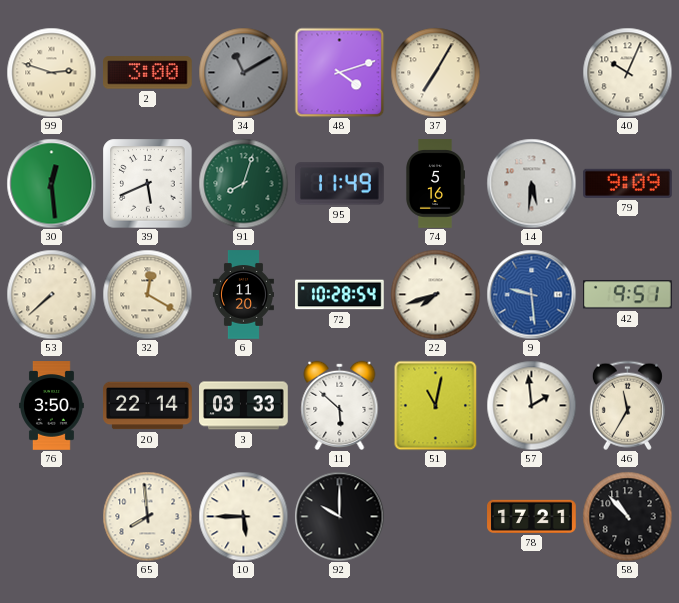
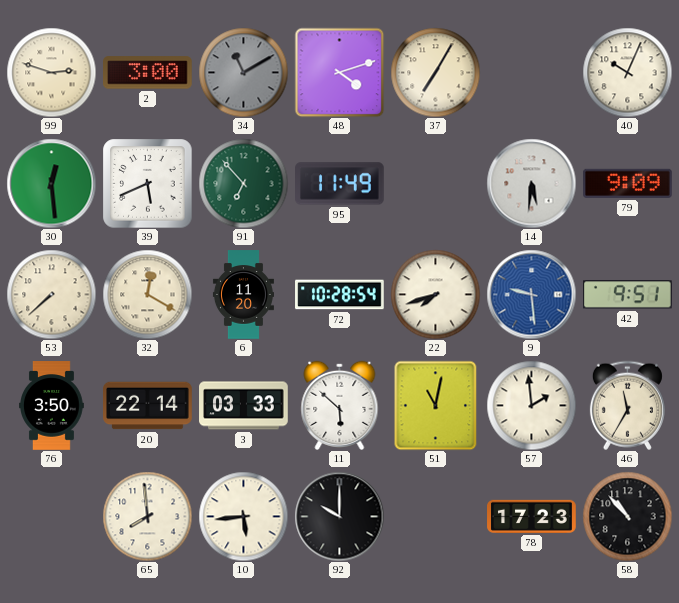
91: 8:03 -> 6:53
74: 5:16 -> none
10: 5:45 -> 5:44
78: 17:21 -> 17:23
